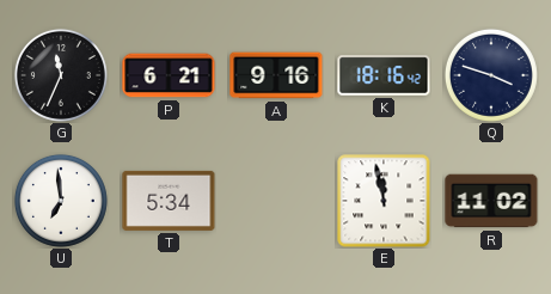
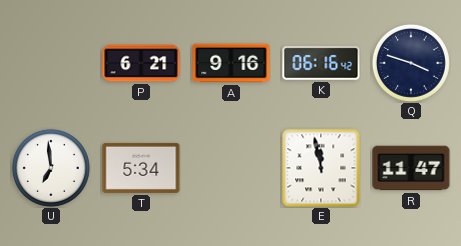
G: 11:34 -> none
K: 18:16 -> 06:16
R: 11:02 -> 11:47
